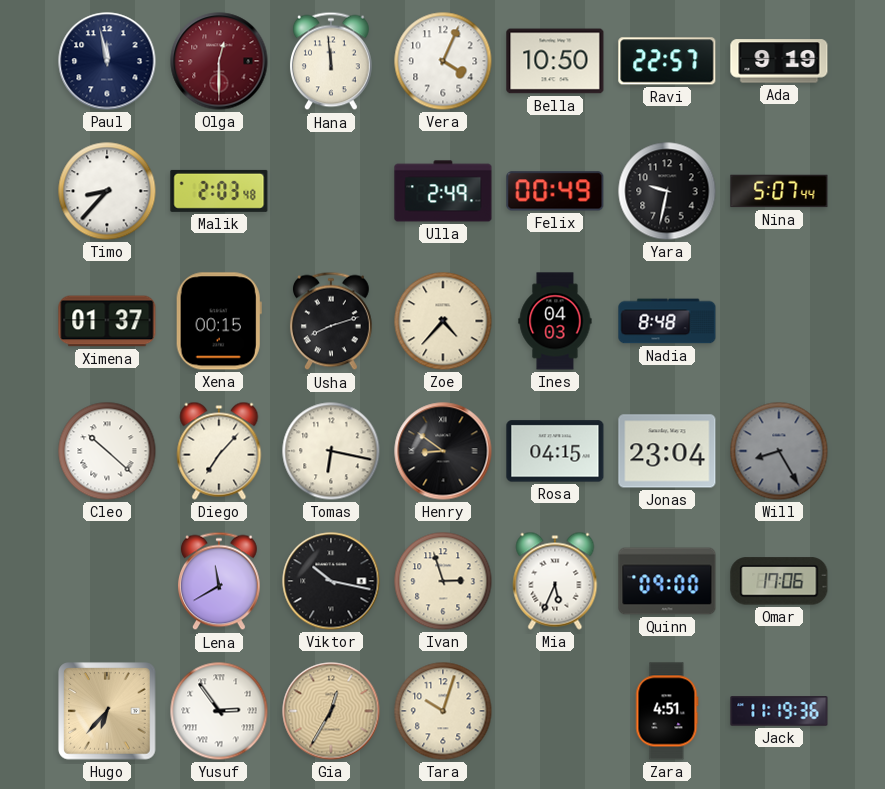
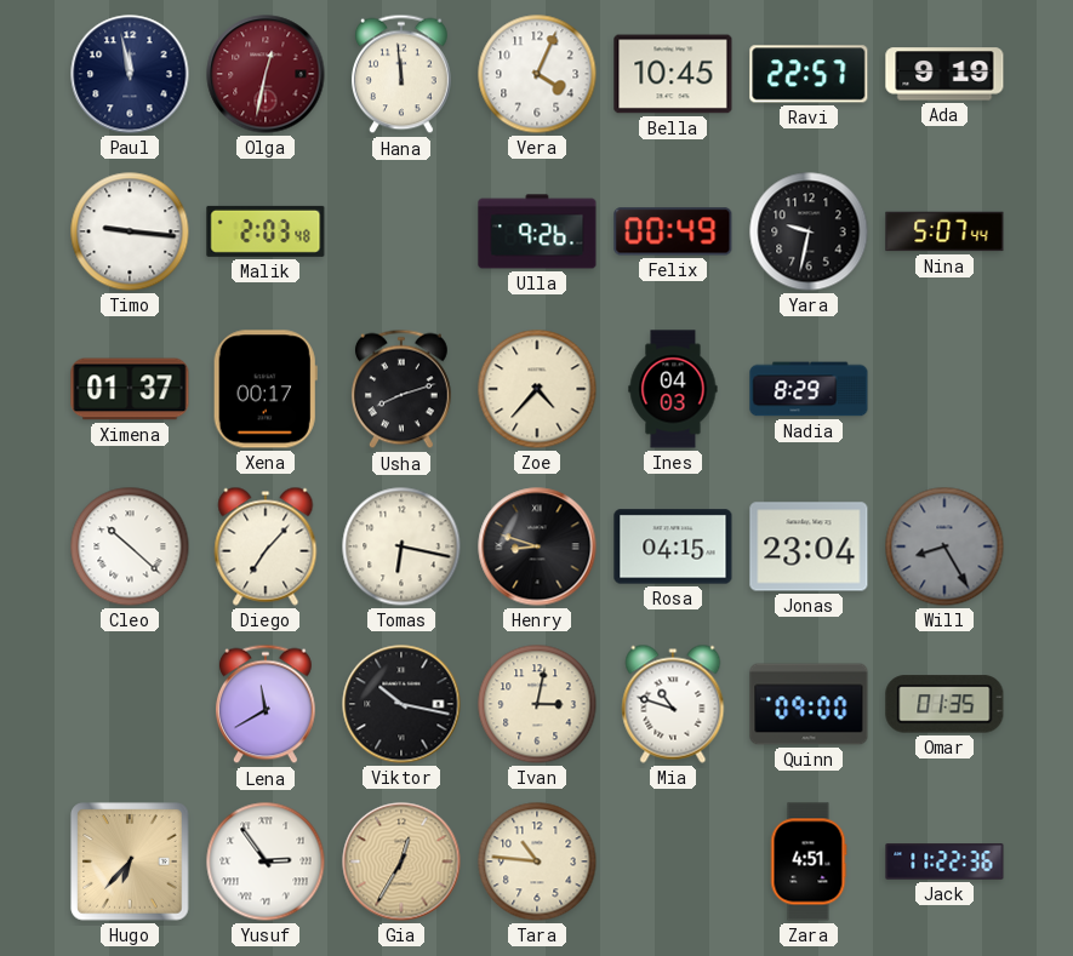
Olga: 12:30 -> 12:32
Bella: 10:50 -> 10:45
Timo: 8:37 -> 9:16
Ulla: 2:49 -> 9:26
Xena: 00:15 -> 00:17
Nadia: 8:48 -> 8:29
Henry: 8:51 -> 8:48
Ivan: 2:57 -> 3:02
Mia: 5:34 -> 10:48
Omar: 17:06 -> 01:35
Tara: 10:03 -> 10:46
Jack: 11:19 -> 11:22
